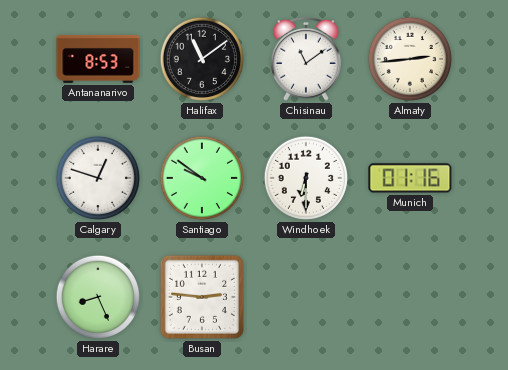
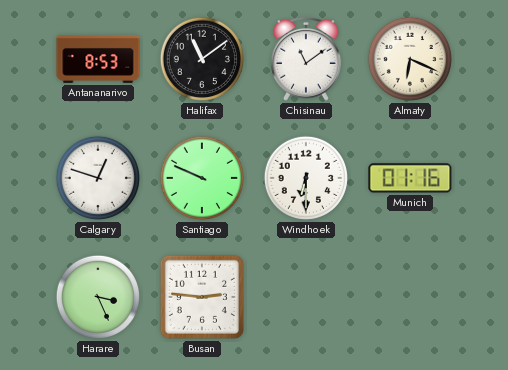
Almaty: 2:44 -> 6:19
Santiago: 9:51 -> 9:49
Harare: 8:26 -> 3:26
